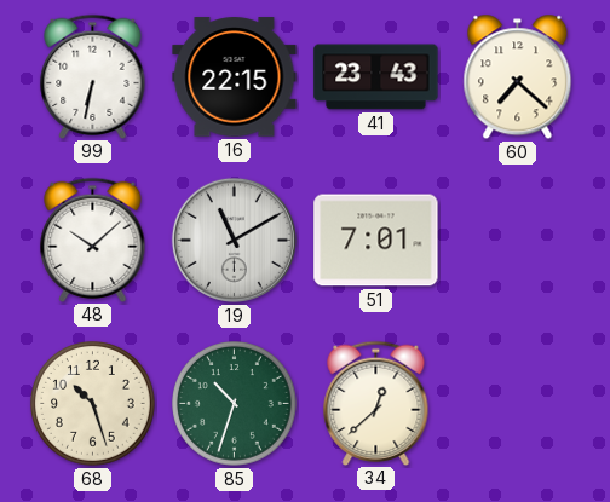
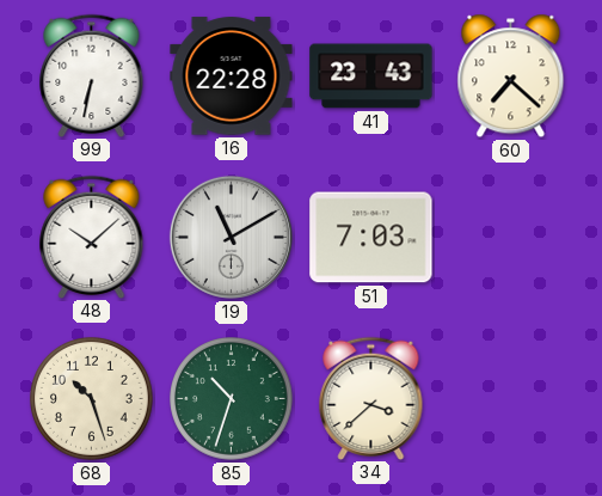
16: 22:15 -> 22:28
51: 7:01 -> 7:03
34: 12:38 -> 3:38
